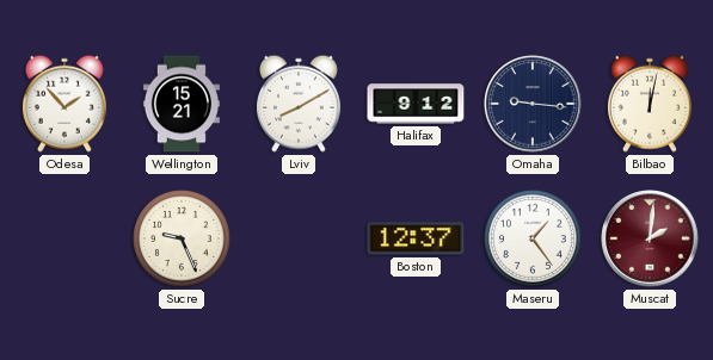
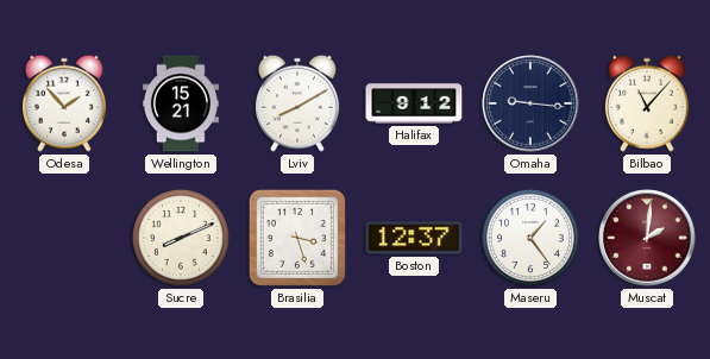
Bilbao: 12:02 -> 11:07
Sucre: 9:26 -> 8:11
Brasilia: none -> 3:27
